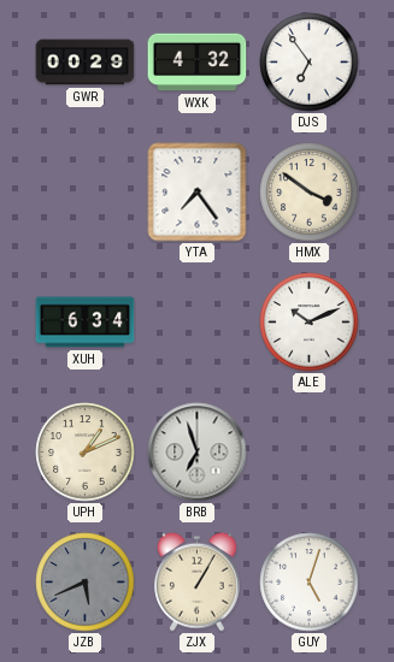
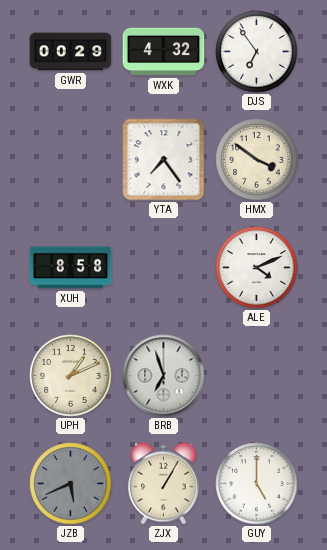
XUH: 6:34 -> 8:58
ALE: 10:11 -> 4:11
GUY: 5:03 -> 5:00
